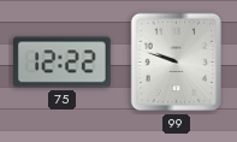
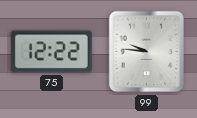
99: 9:48 -> 9:46
